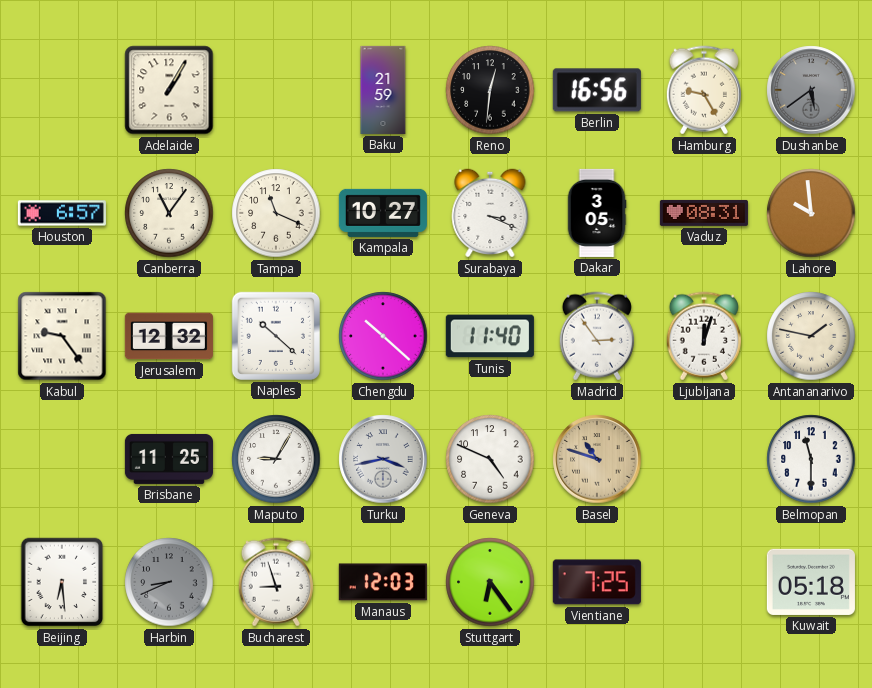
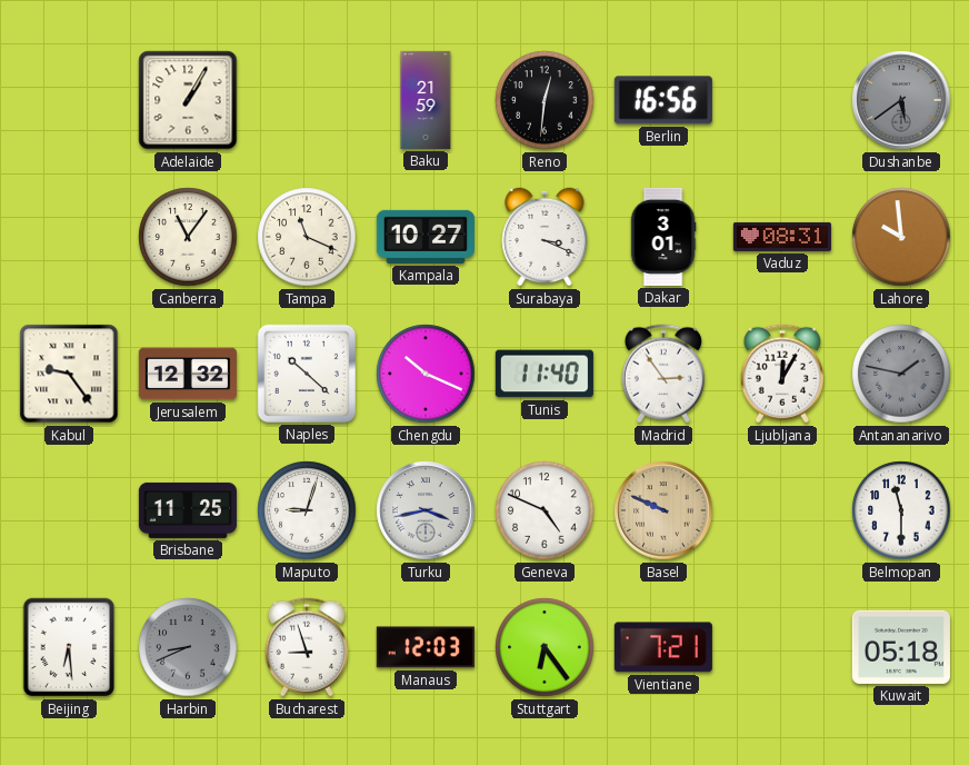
Hamburg: 9:25 -> none
Houston: 6:57 -> none
Dakar: 3:05 -> 3:01
Chengdu: 10:22 -> 10:19
Ljubljana: 12:03 -> 12:05
Antananarivo dial: cream -> grey
Maputo: 9:05 -> 9:03
Basel: 10:48 -> 9:49
Vientiane: 7:25 -> 7:21
